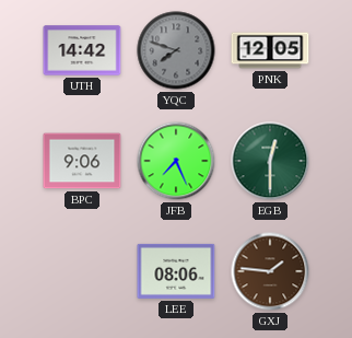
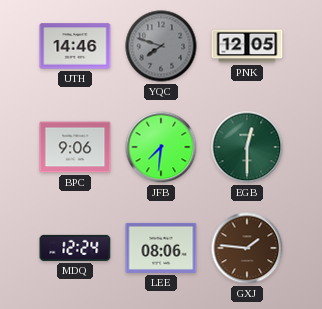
UTH: 14:42 -> 14:46
JFB: 7:26 -> 7:31
MDQ: none -> 12:24
